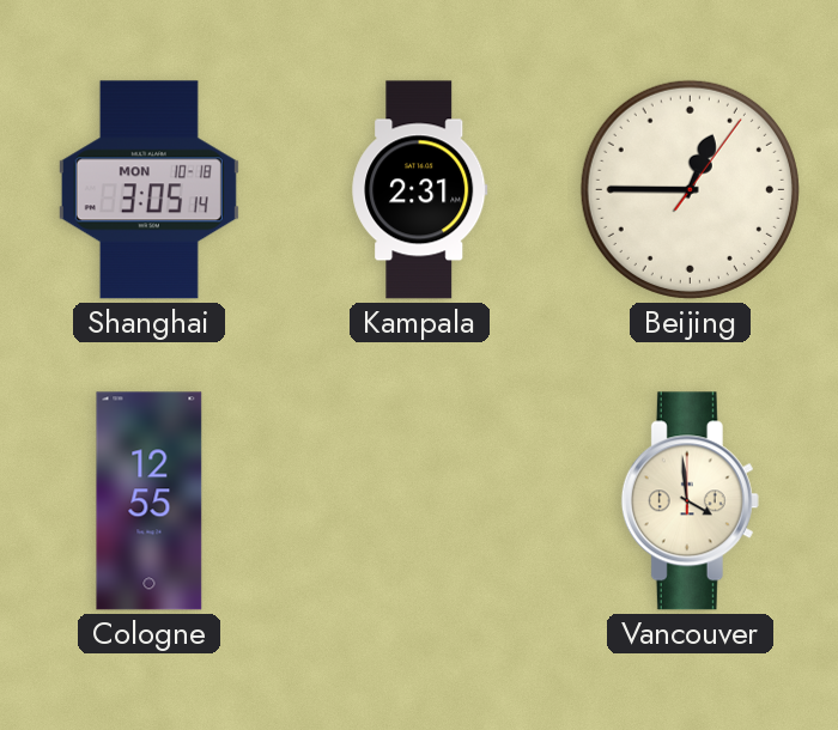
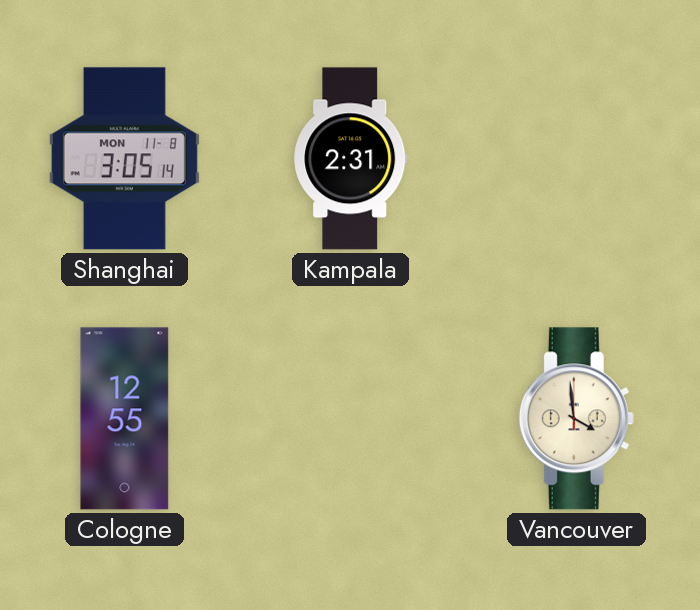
Shanghai date: MON 10-18 -> MON 11-8
Beijing: 12:45 -> none
